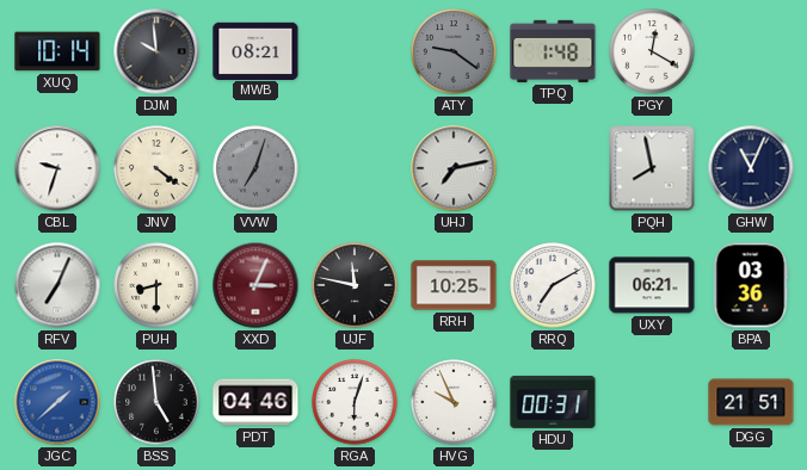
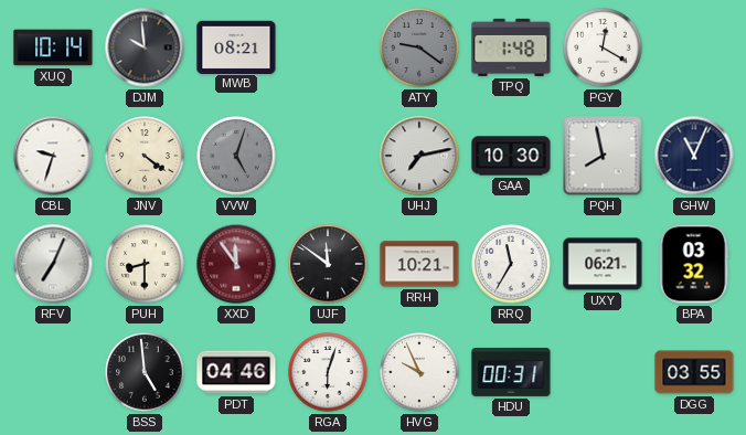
VVW: 7:03 -> 5:03
GAA: none -> 10:30
XXD: 3:04 -> 11:54
UJF: 11:47 -> 11:51
RRH: 10:25 -> 10:21
RRQ: 7:10 -> 11:35
BPA: 03:36 -> 03:32
JGC: 1:38 -> none
DGG: 21:51 -> 03:55
